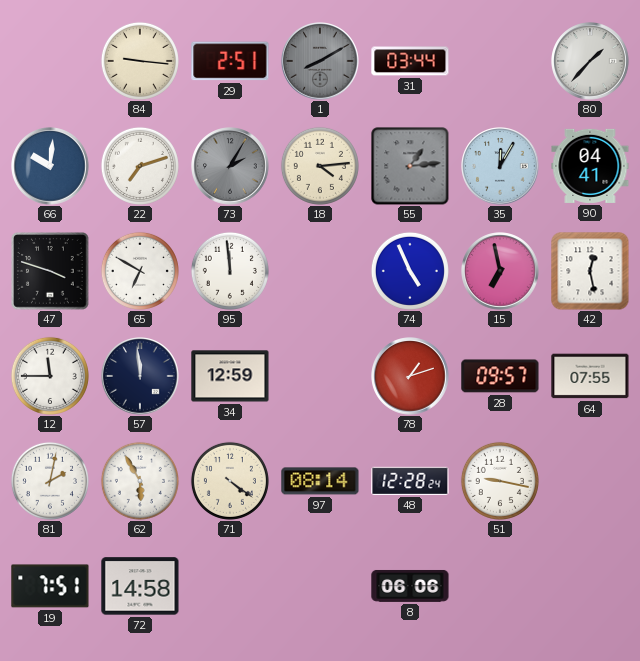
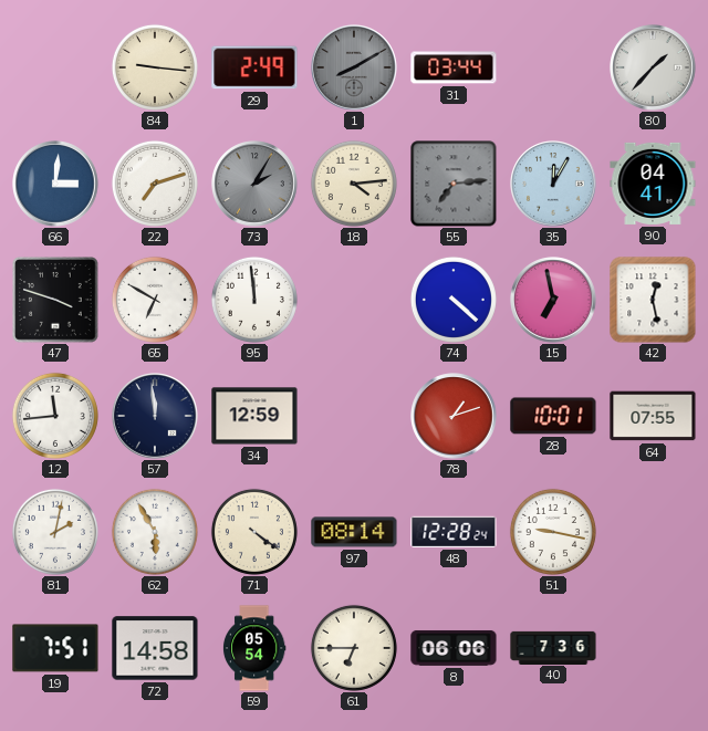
29: 2:51 -> 2:49
66: 10:01 -> 3:01
55: 1:14 -> 7:14
74: 4:56 -> 4:22
12: 11:45 -> 11:44
28: 09:57 -> 10:01
59: none -> 05:54
61: none -> 6:45
40: none -> 7:36
